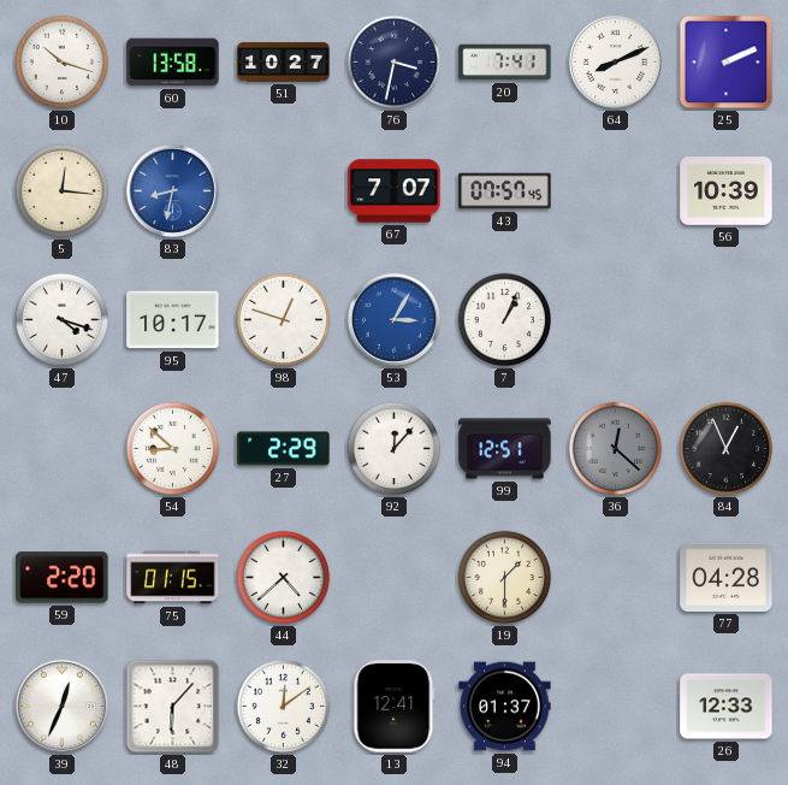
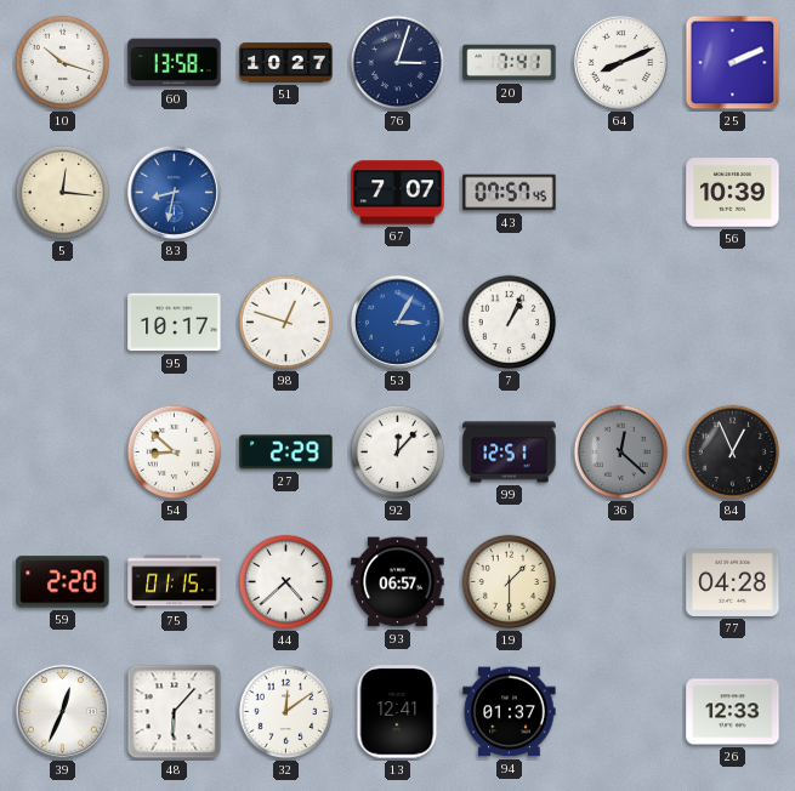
76: 3:32 -> 3:03
47: 4:18 -> none
93: none -> 06:57
